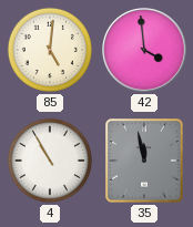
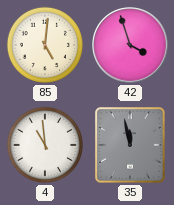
42: 3:59 -> 3:57
4: 10:55 -> 10:59
